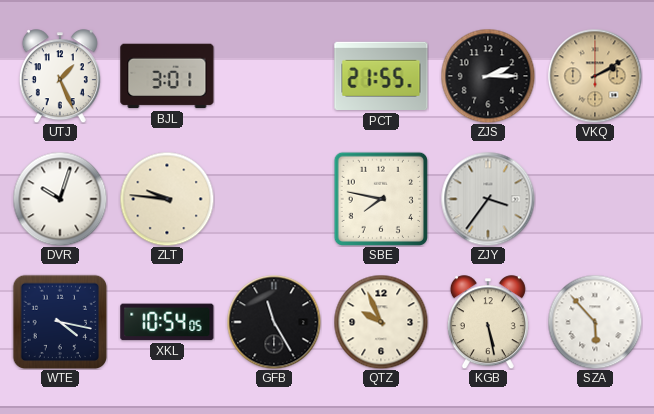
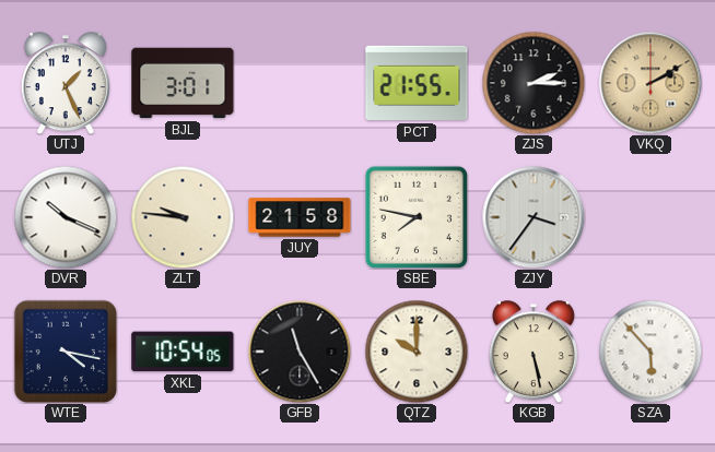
DVR: 10:03 -> 10:19
JUY: none -> 21:58
QTZ: 9:56 -> 10:00
